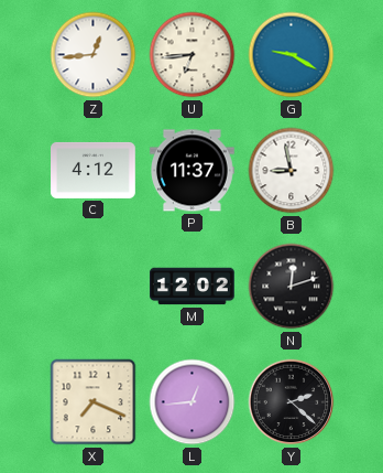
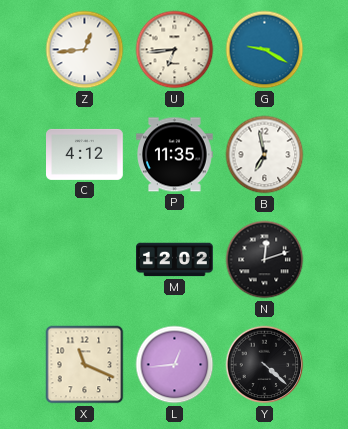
P: 11:37 -> 11:35
B: 8:58 -> 6:58
X: 7:19 -> 11:19
Y: 2:22 -> 4:22
